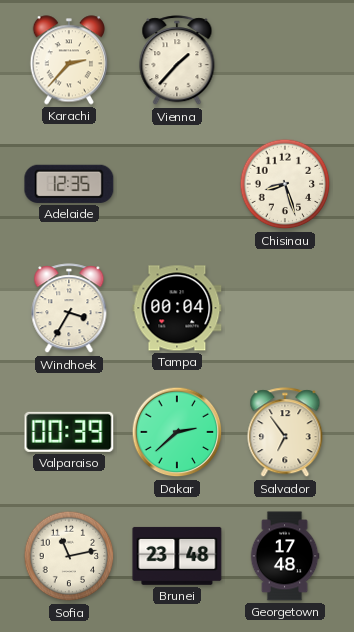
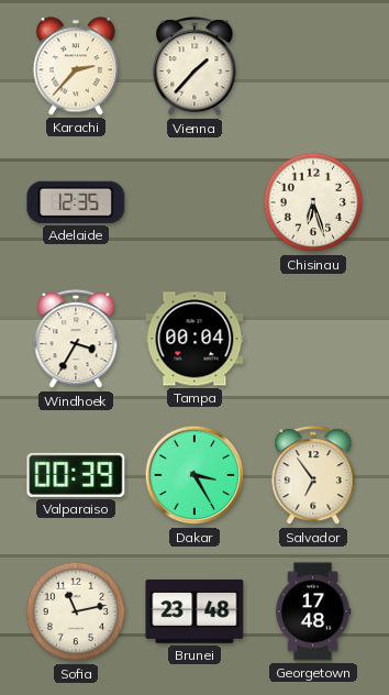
Chisinau: 8:27 -> 6:27
Dakar: 2:38 -> 3:25
